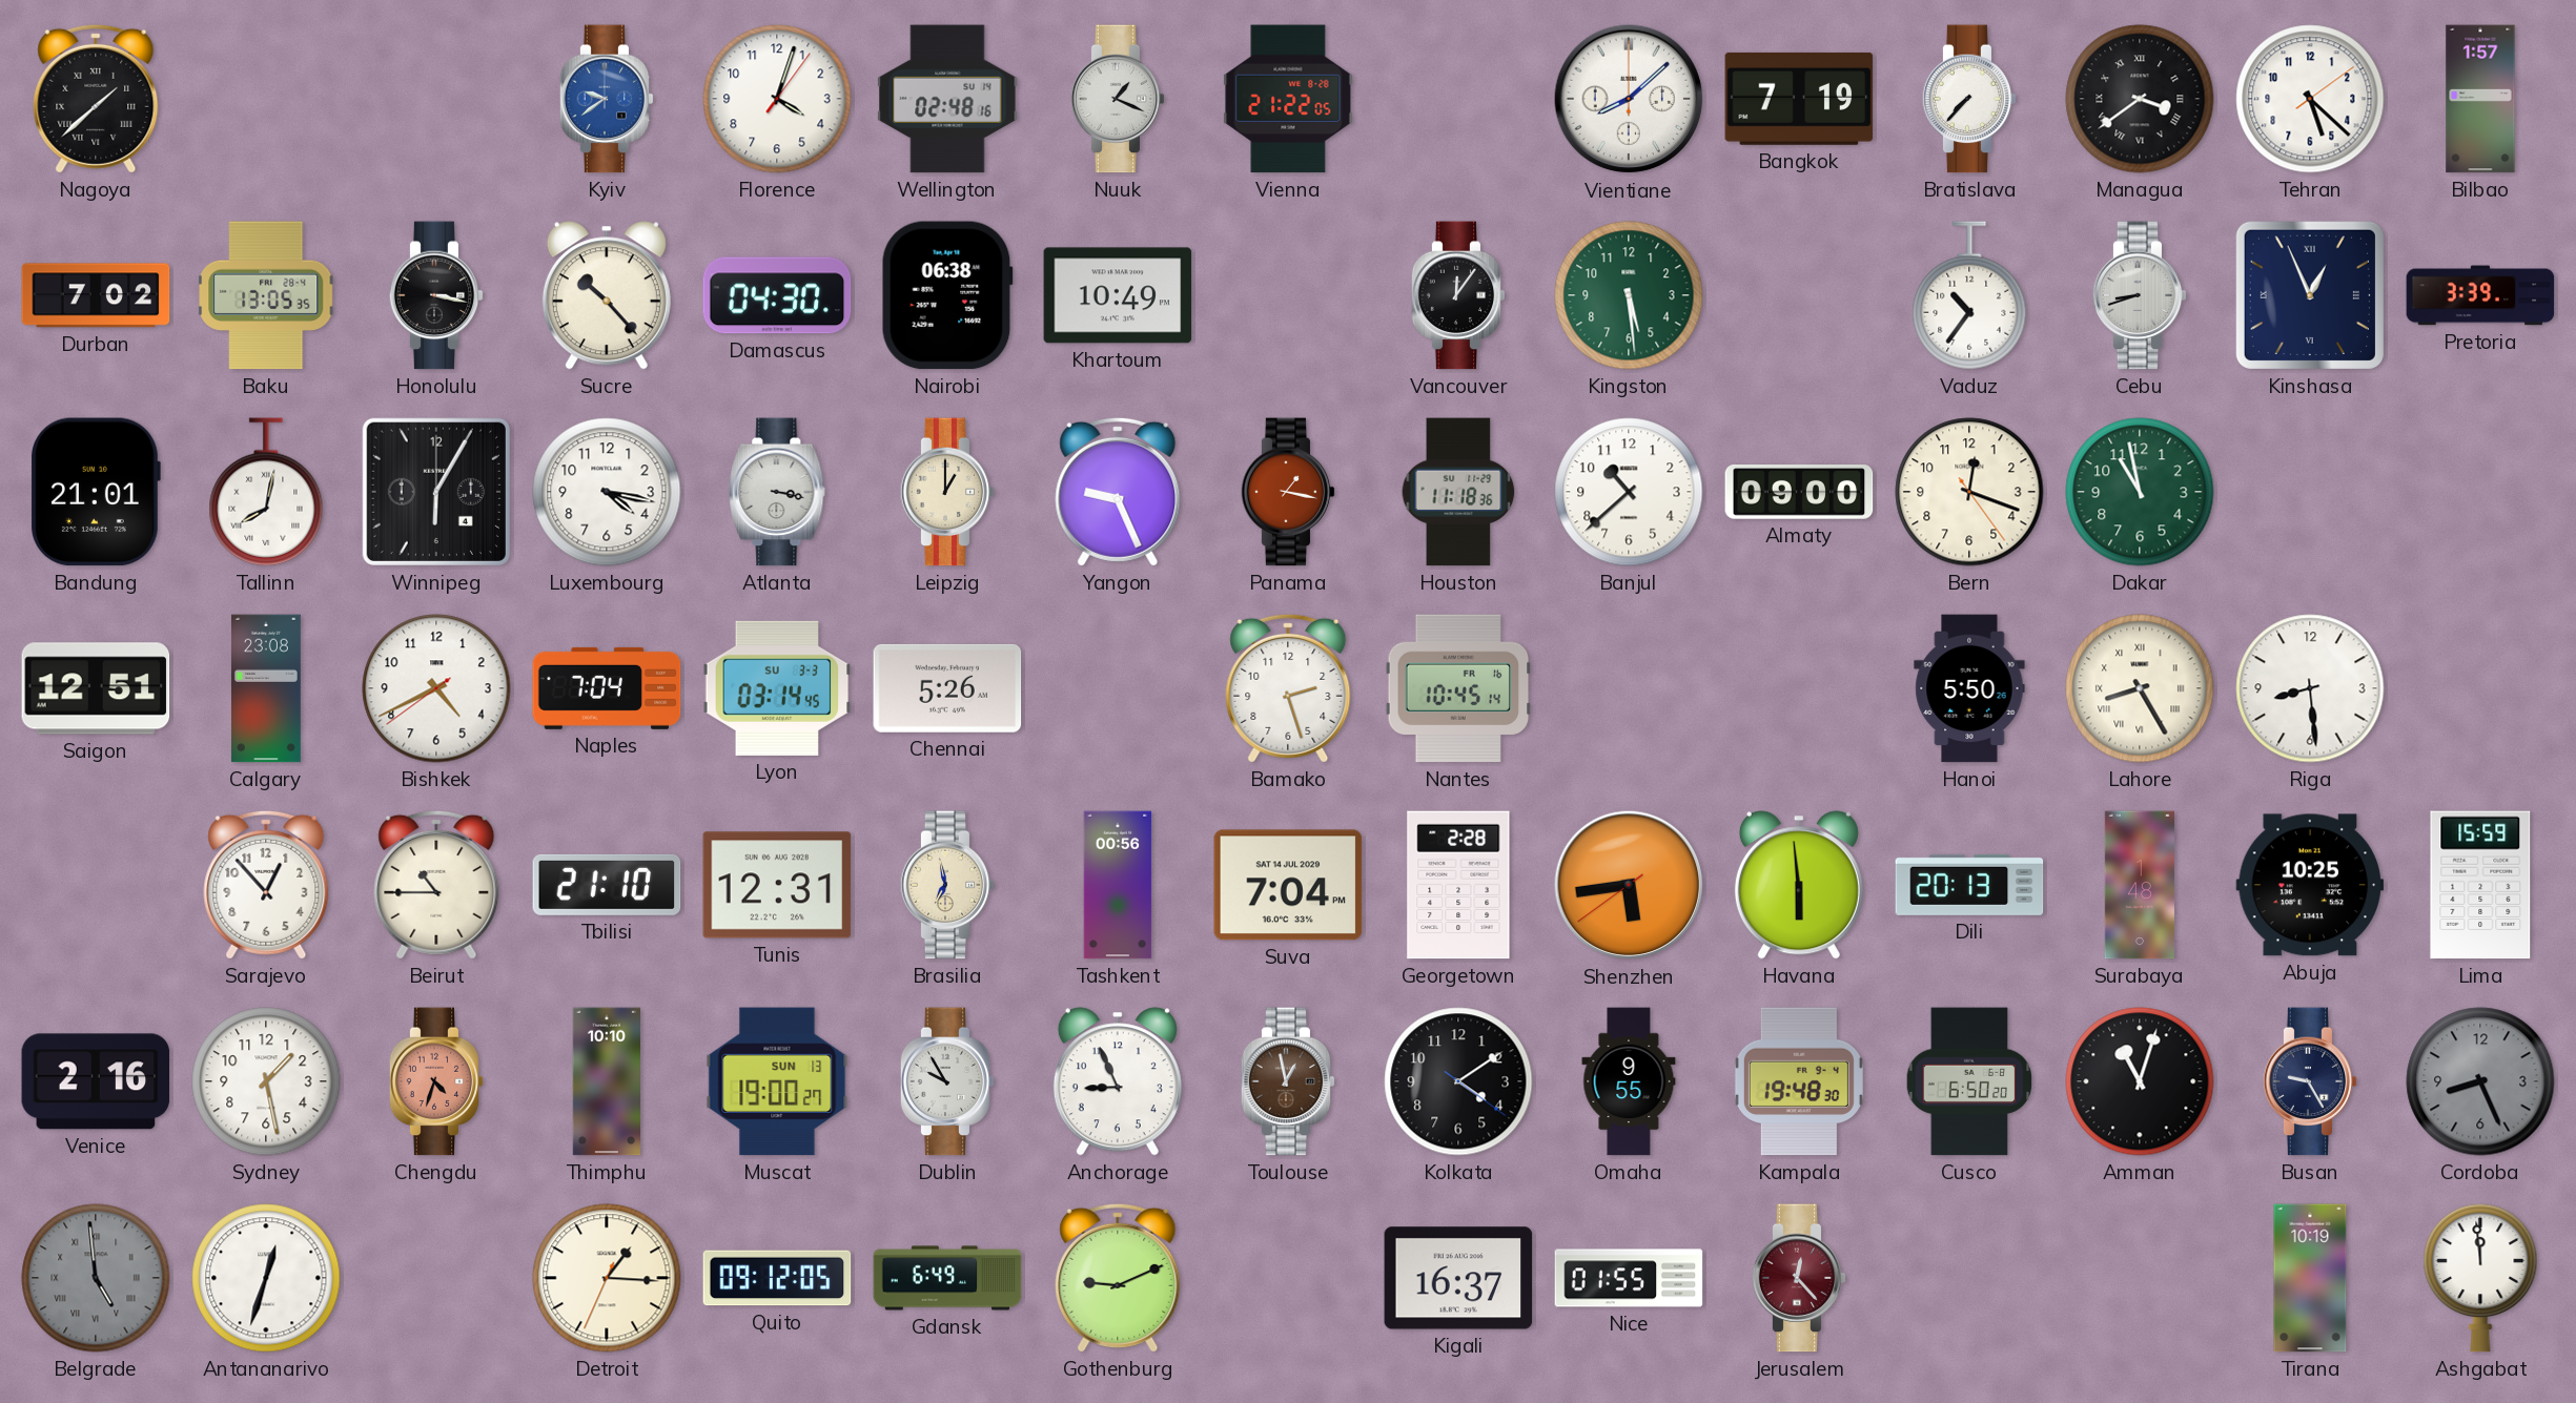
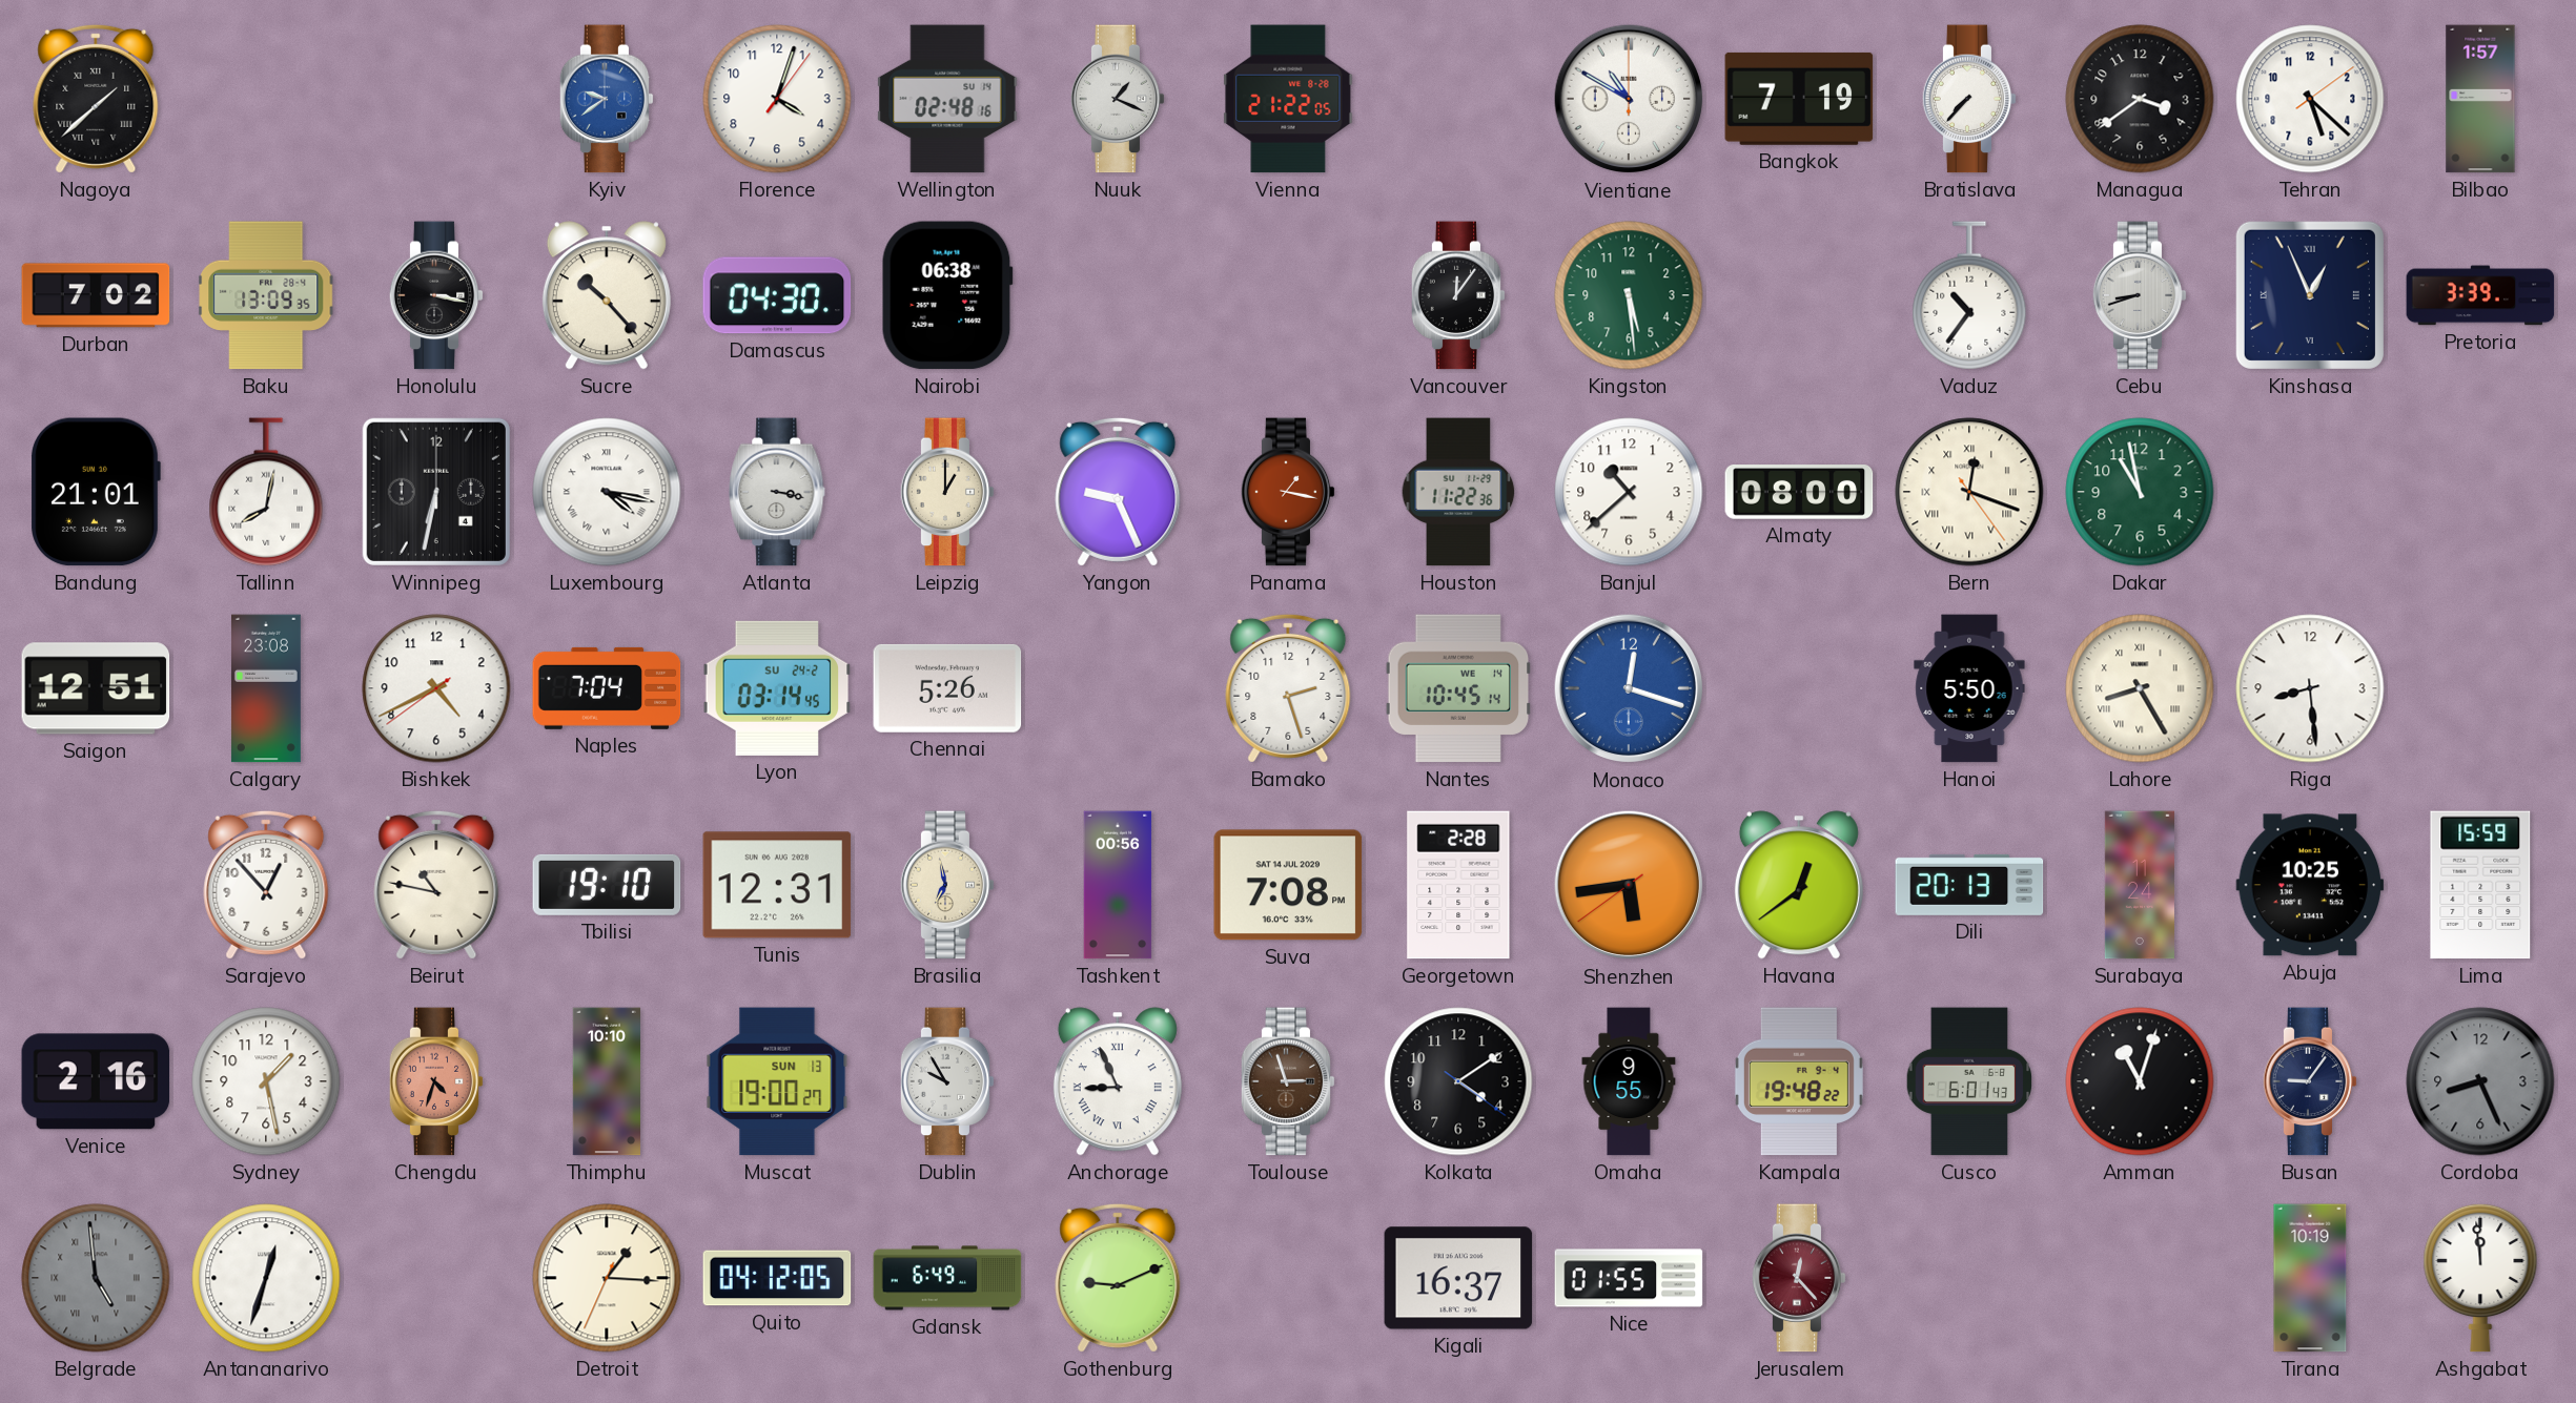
Vientiane: 8:08 -> 10:50
Managua numerals: Roman -> Arabic
Baku: 13:05 -> 13:09
Khartoum: 10:49 -> none
Winnipeg: 6:05 -> 6:32
Luxembourg numerals: Arabic -> Roman
Houston: 11:18 -> 11:22
Almaty: 09:00 -> 08:00
Bern numerals: Arabic -> Roman
Lyon date: SU 3-3 -> SU 24-2
Nantes date: FR 16 -> WE 14
Monaco: none -> 12:18
Beirut: 10:45 -> 10:47
Tbilisi: 21:10 -> 19:10
Suva: 7:04 -> 7:08
Havana: 5:59 -> 12:39
Surabaya: 1:48 -> 11:24
Anchorage numerals: Arabic -> Roman
Toulouse: 12:58 -> 2:57
Kampala: 19:48:30 -> 19:48:22
Cusco: 6:50 -> 6:01
Busan: 9:25 -> 9:06
Quito: 09:12 -> 04:12
